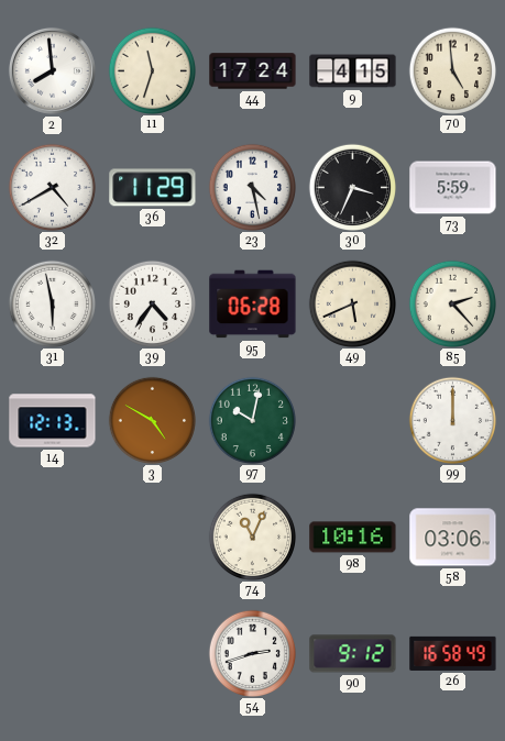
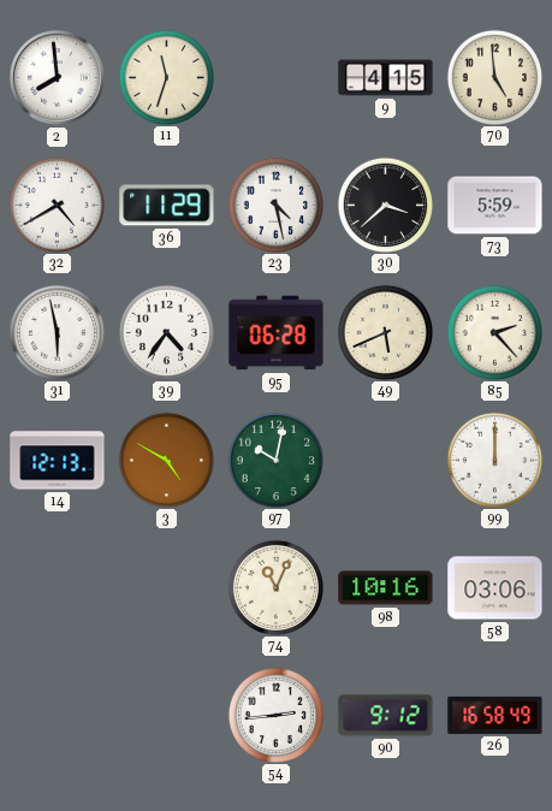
44: 17:24 -> none
30: 3:34 -> 3:38
54: 2:42 -> 2:44
